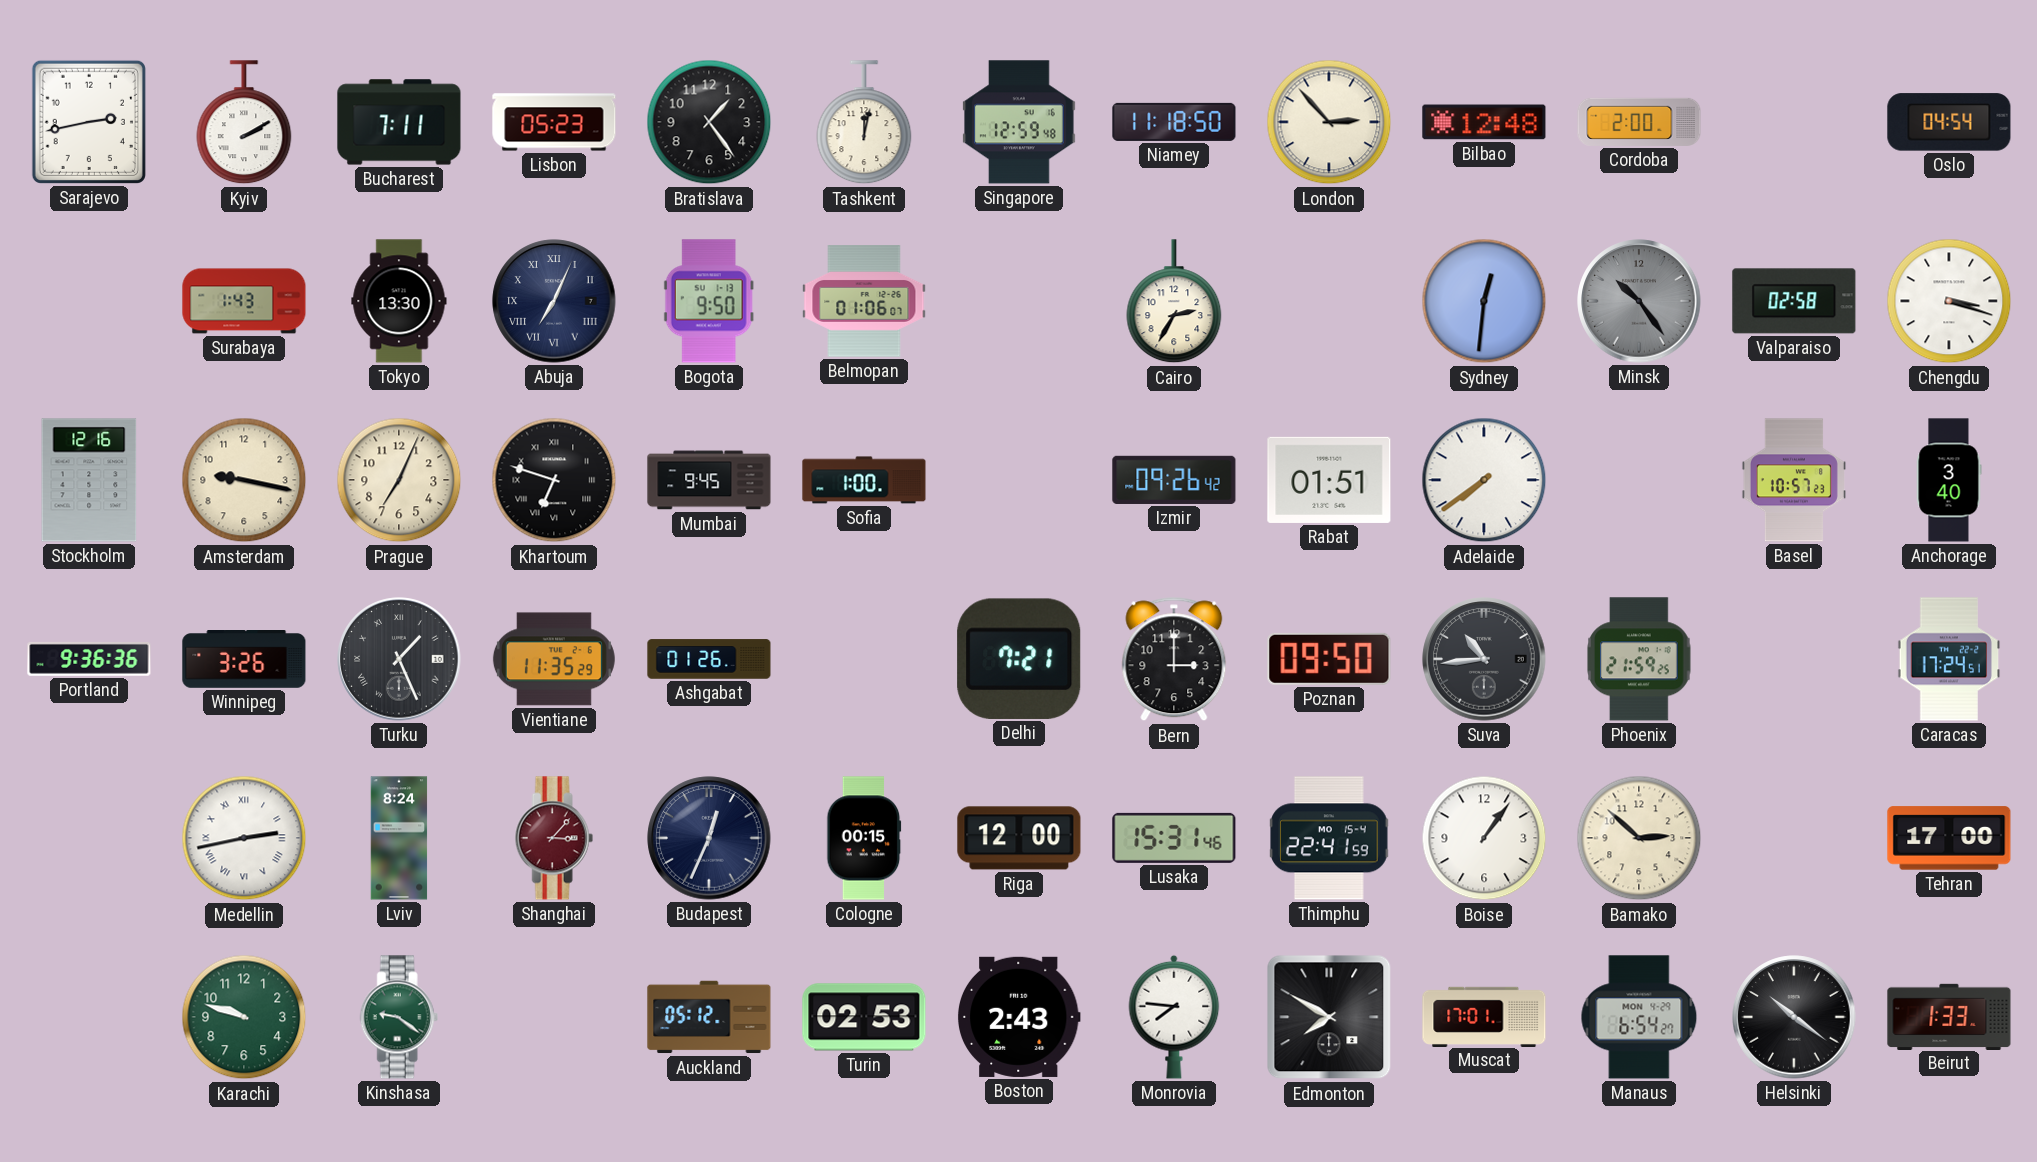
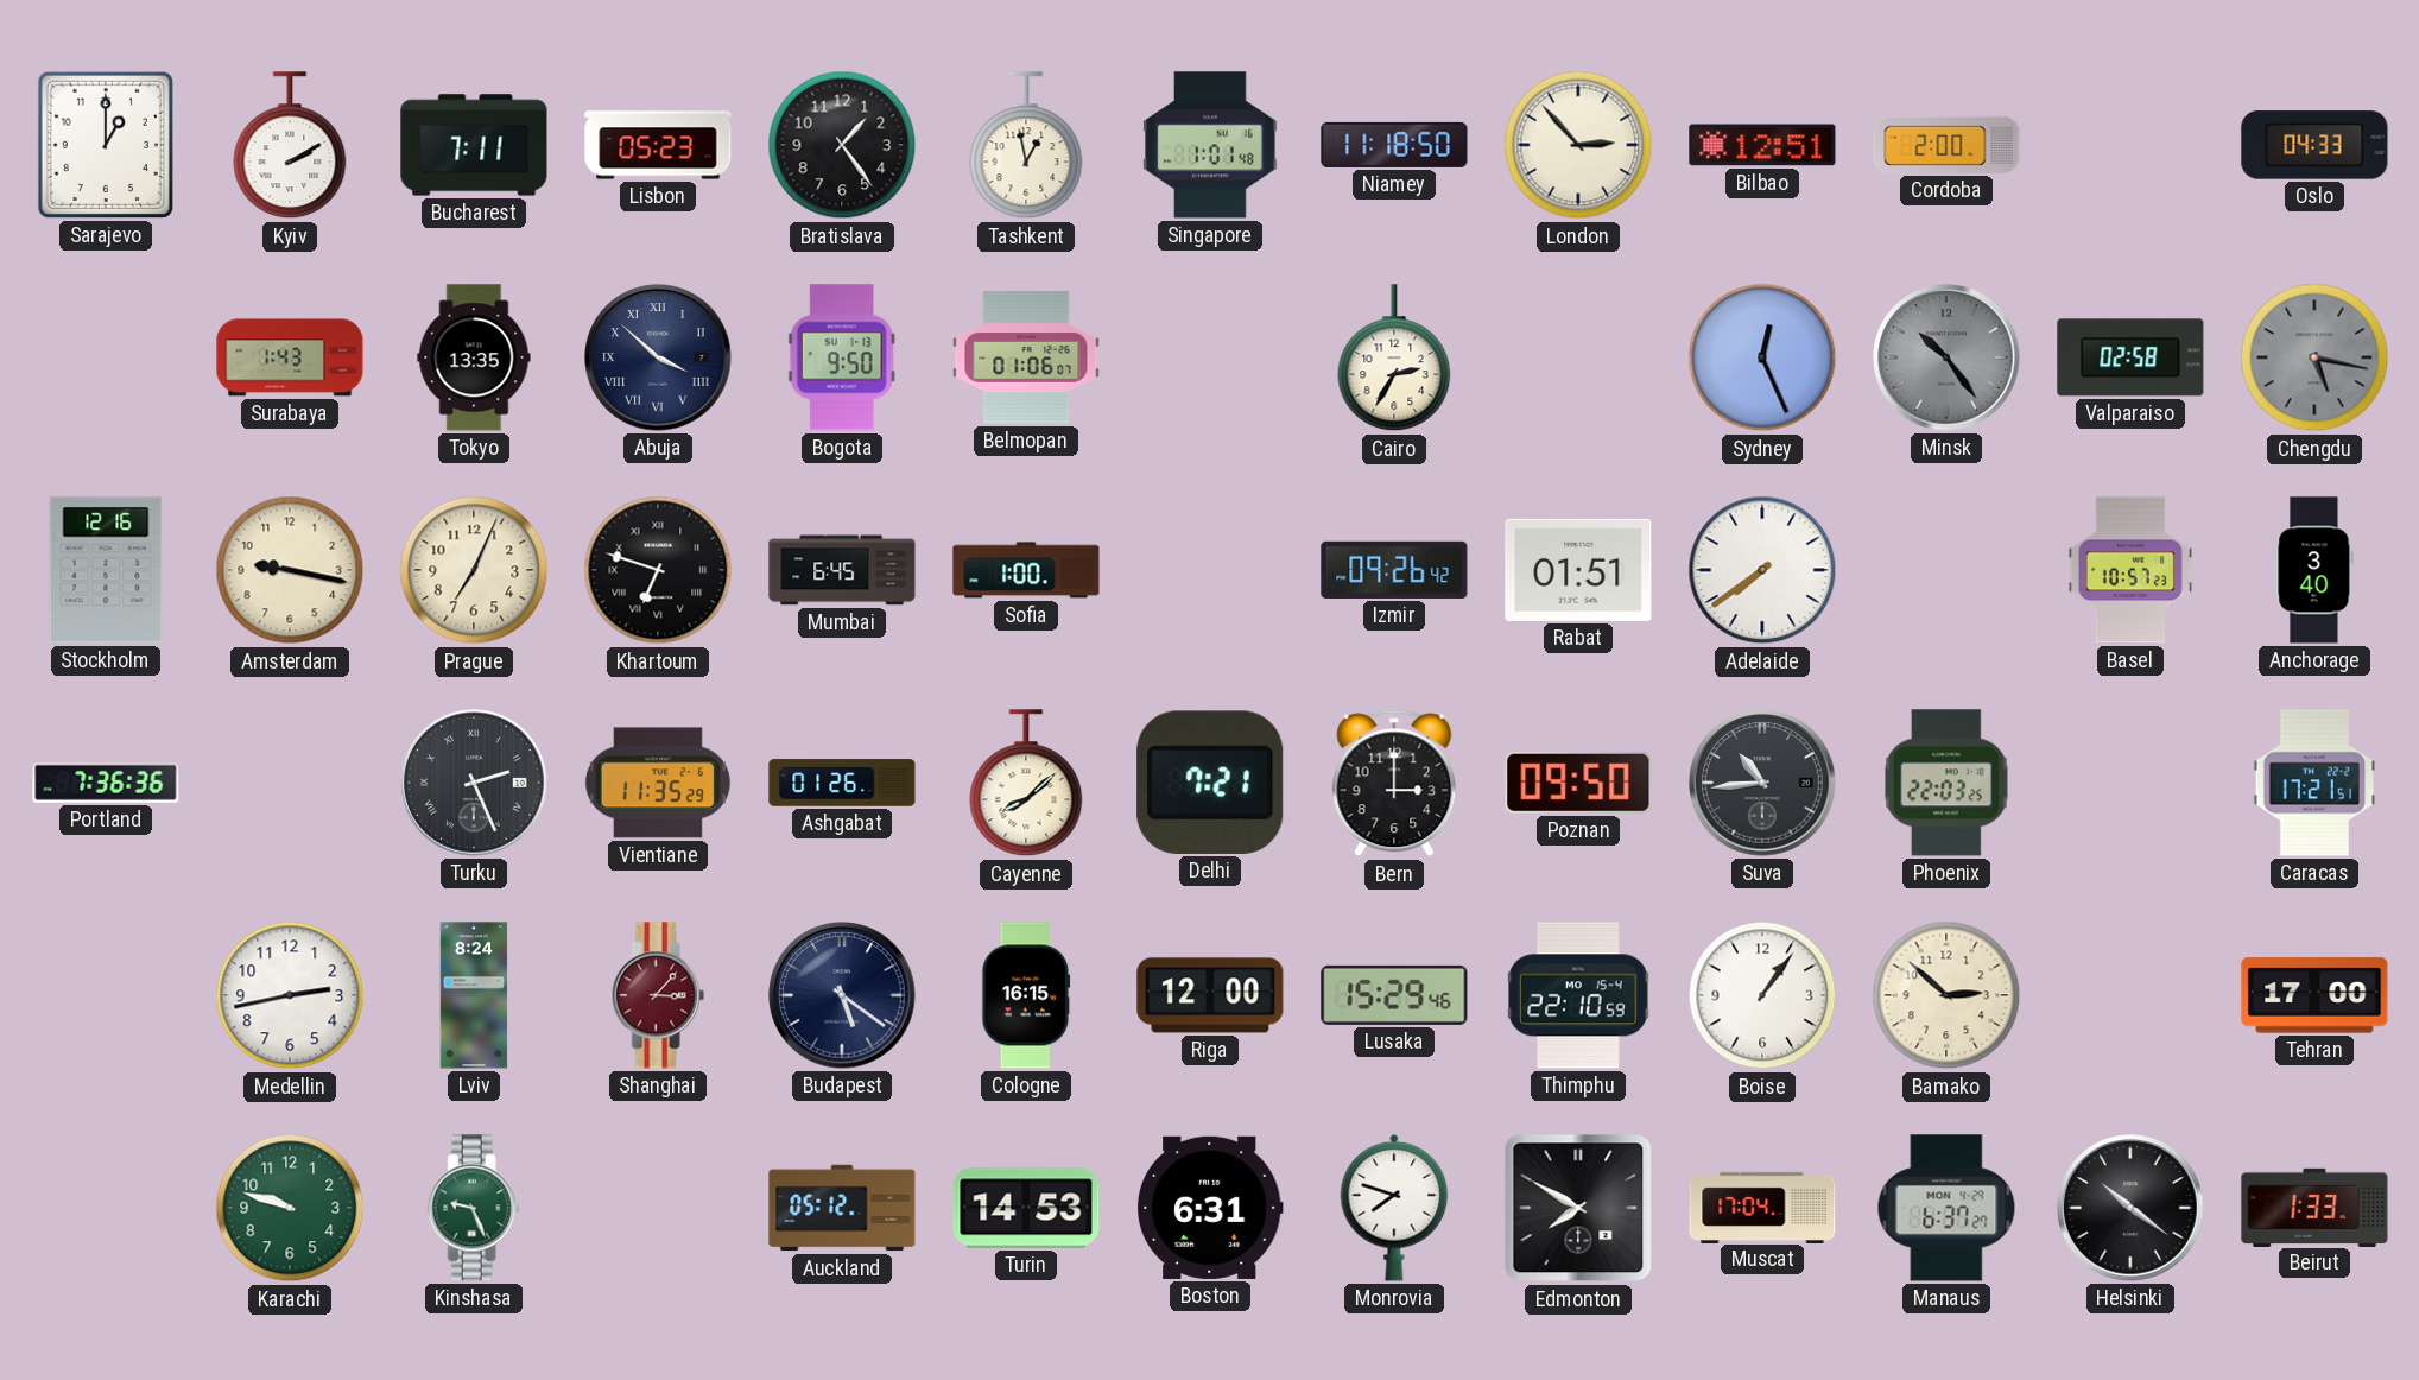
Sarajevo: 2:43 -> 1:00
Tashkent: 12:02 -> 12:58
Singapore: 12:59 -> 1:01
Bilbao: 12:48 -> 12:51
Oslo: 04:54 -> 04:33
Tokyo: 13:30 -> 13:35
Abuja: 7:04 -> 3:52
Sydney: 12:31 -> 12:26
Chengdu: 3:18 -> 5:17
Chengdu dial: white -> grey
Mumbai: 9:45 -> 6:45
Portland: 9:36 -> 7:36
Winnipeg: 3:26 -> none
Turku: 1:26 -> 2:26
Cayenne: none -> 8:08
Phoenix: 21:59 -> 22:03
Caracas: 17:24 -> 17:21
Medellin numerals: Roman -> Arabic
Budapest: 12:34 -> 5:21
Cologne: 00:15 -> 16:15
Lusaka: 15:31 -> 15:29
Thimphu: 22:41 -> 22:10
Kinshasa: 9:21 -> 9:26
Turin: 02:53 -> 14:53
Boston: 2:43 -> 6:31
Monrovia: 7:46 -> 7:48
Muscat: 17:01 -> 17:04
Manaus: 6:54 -> 6:37
